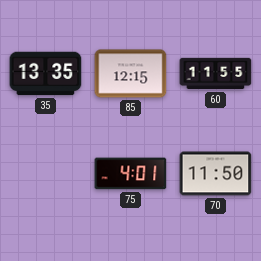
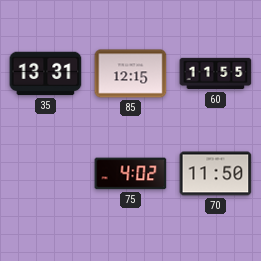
35: 13:35 -> 13:31
75: 4:01 -> 4:02
